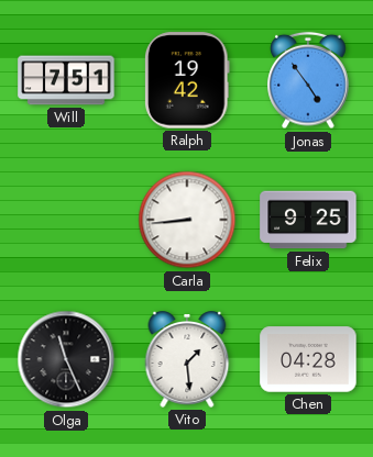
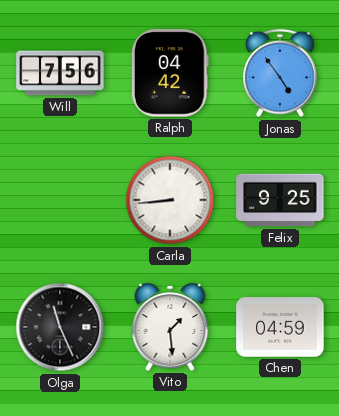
Will: 7:51 -> 7:56
Ralph: 19:42 -> 04:42
Chen: 04:28 -> 04:59
